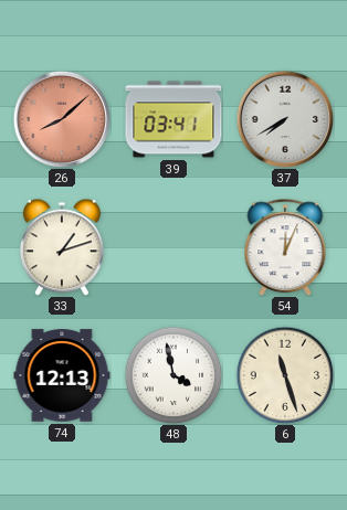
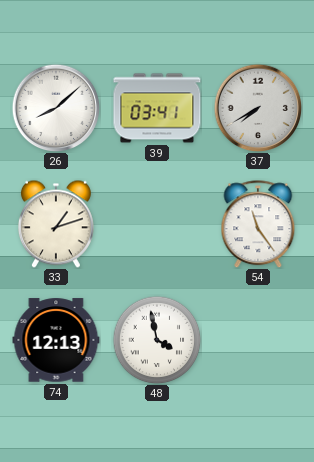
26 dial: salmon -> white
54: 12:04 -> 11:24
6: 11:27 -> none
